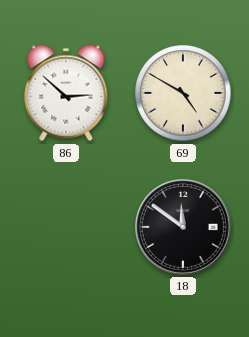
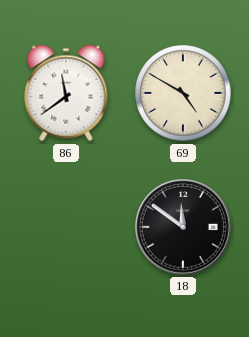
86: 2:52 -> 11:39
